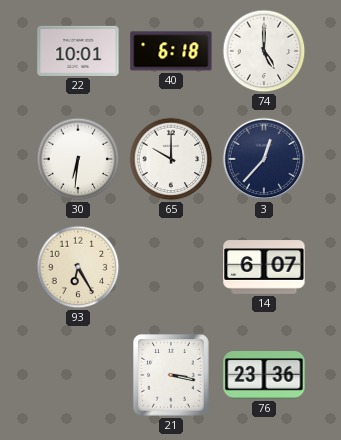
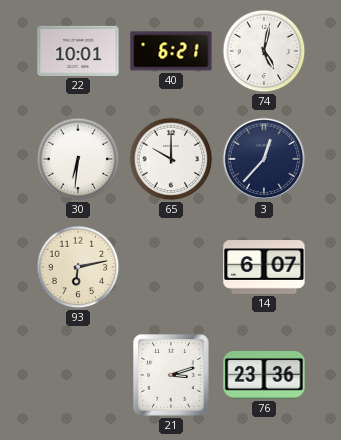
40: 6:18 -> 6:21
74: 5:00 -> 5:02
93: 6:25 -> 6:13
21: 3:17 -> 3:12
